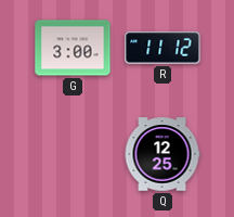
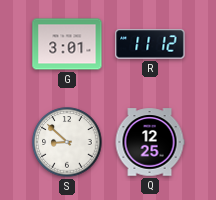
G: 3:00 -> 3:01
S: none -> 8:52
